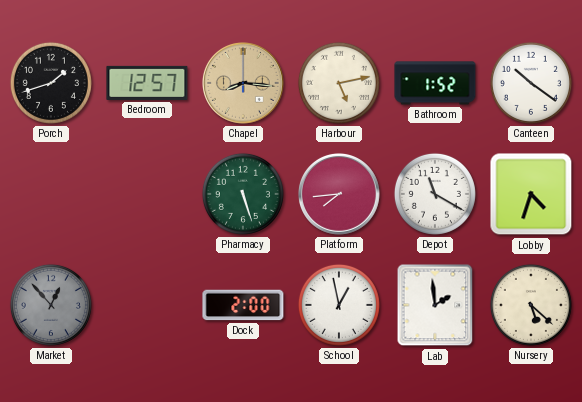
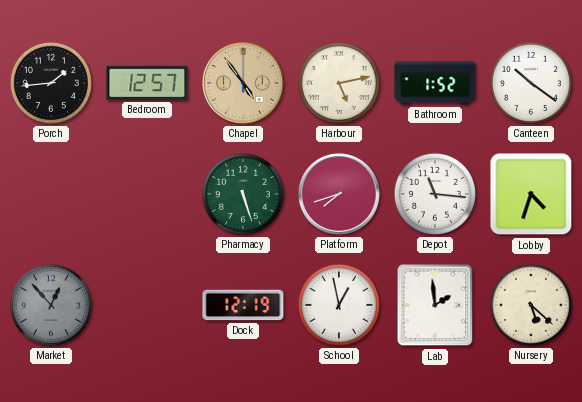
Porch: 1:42 -> 1:44
Chapel: 8:16 -> 4:54
Platform: 7:44 -> 7:42
Depot: 11:20 -> 11:16
Dock: 2:00 -> 12:19
